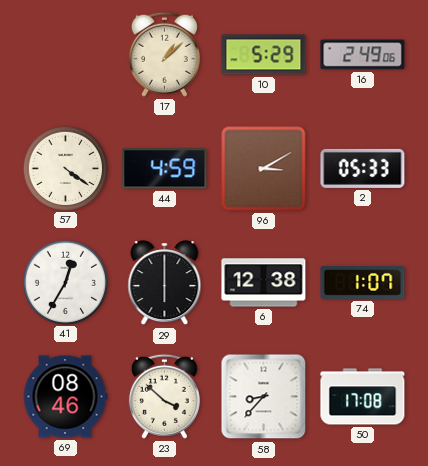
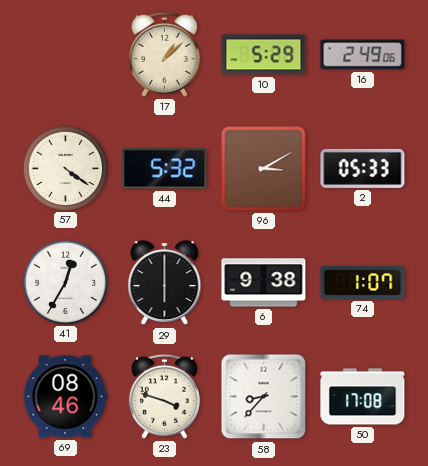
44: 4:59 -> 5:32
6: 12:38 -> 9:38
23: 3:52 -> 3:48
